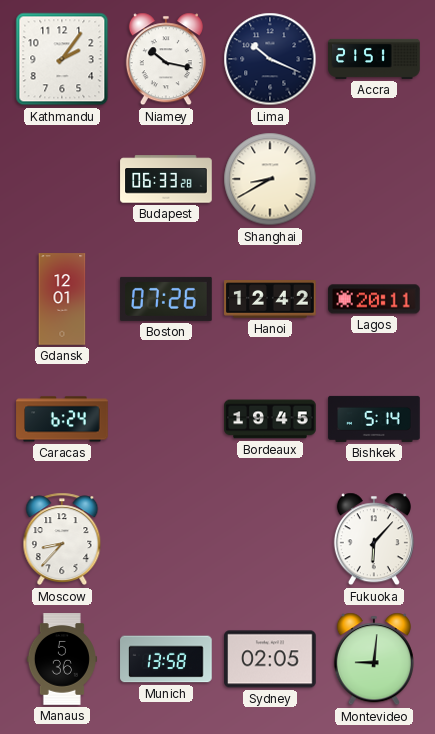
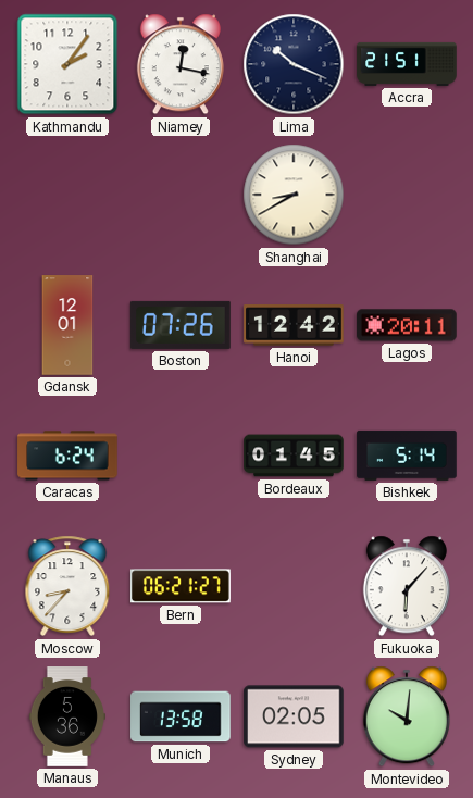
Niamey: 10:17 -> 12:17
Budapest: 06:33 -> none
Bordeaux: 19:45 -> 01:45
Bern: none -> 06:21
Montevideo: 9:01 -> 10:01
